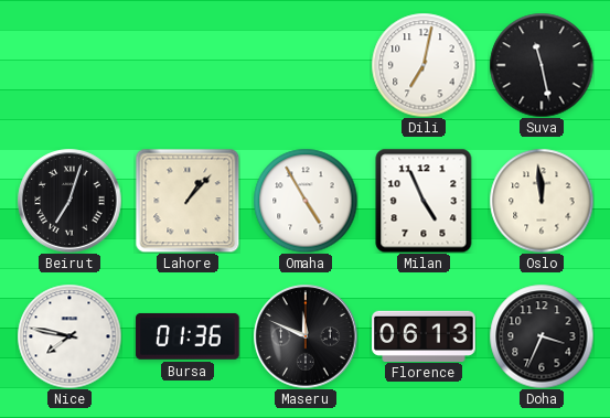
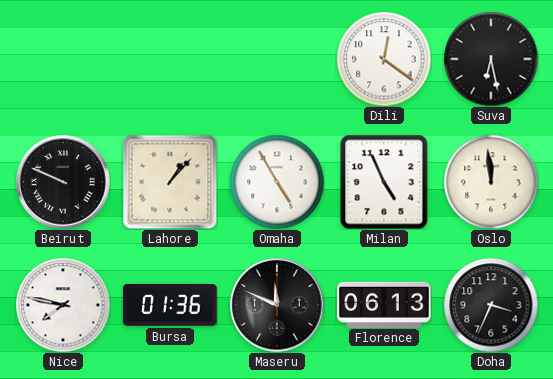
Dili: 7:02 -> 12:21
Suva: 11:28 -> 6:28
Beirut: 7:03 -> 9:49
